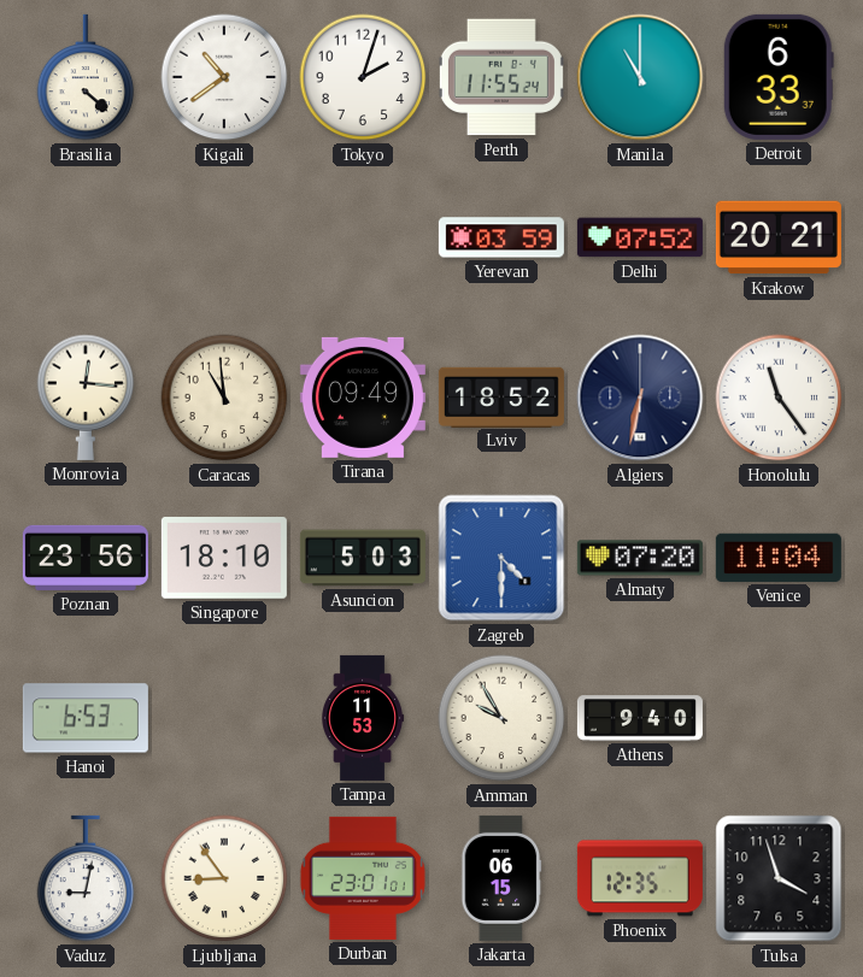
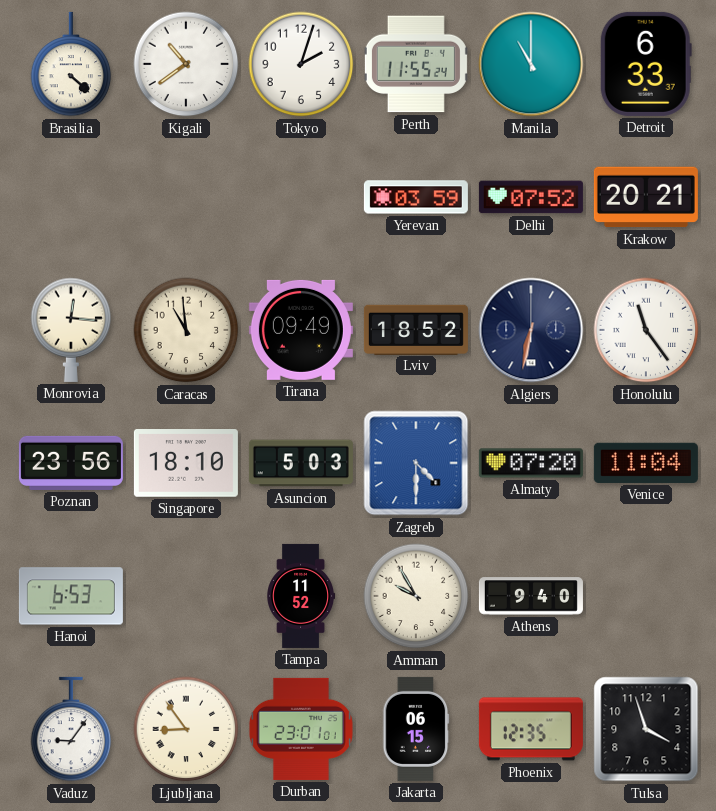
Tampa: 11:53 -> 11:52
Vaduz: 9:02 -> 9:06
